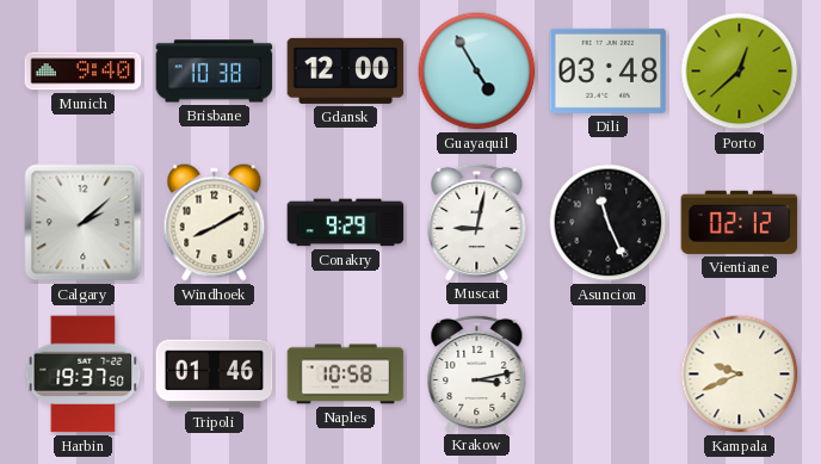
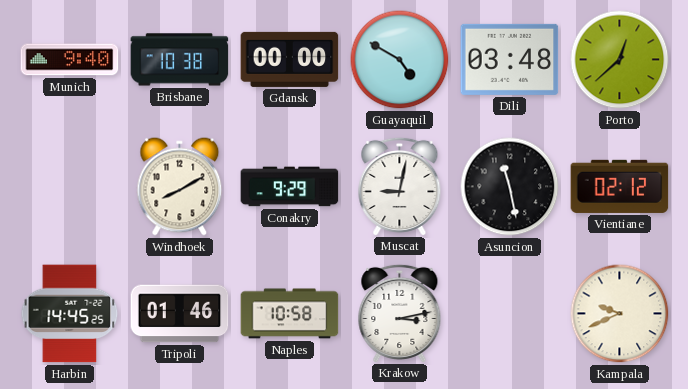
Gdansk: 12:00 -> 00:00
Guayaquil: 4:55 -> 4:50
Calgary: 2:08 -> none
Asuncion: 11:26 -> 11:28
Harbin: 19:37 -> 14:45
